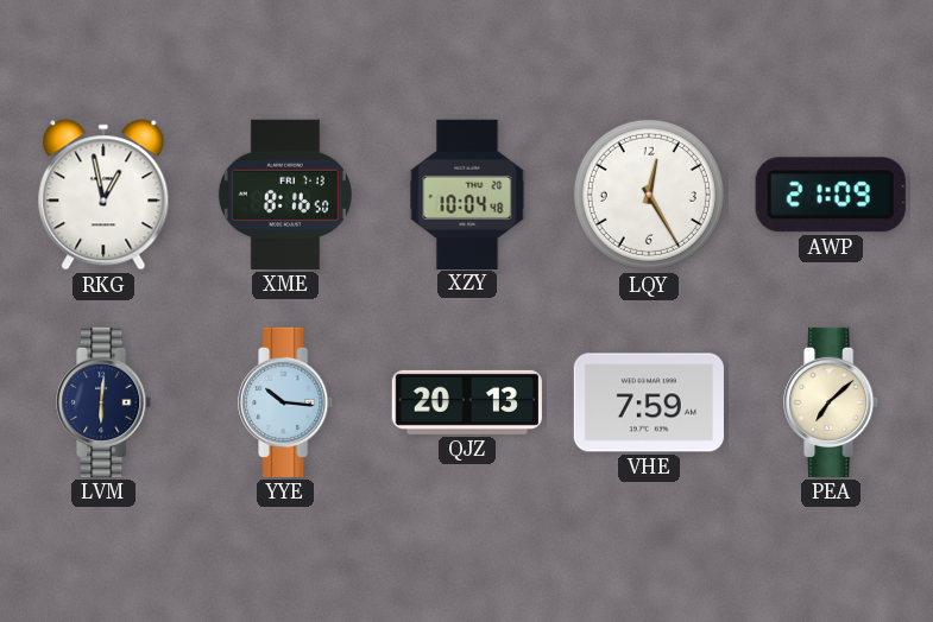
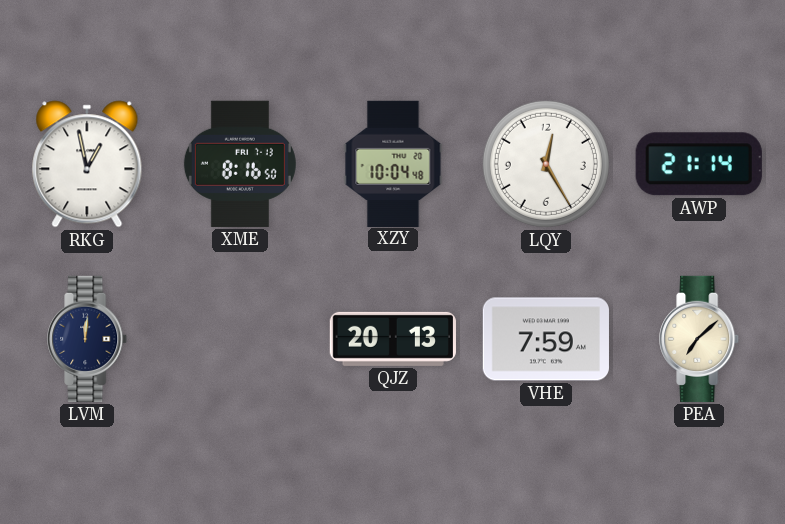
AWP: 21:09 -> 21:14
LVM: 6:01 -> 12:01
YYE: 10:16 -> none
